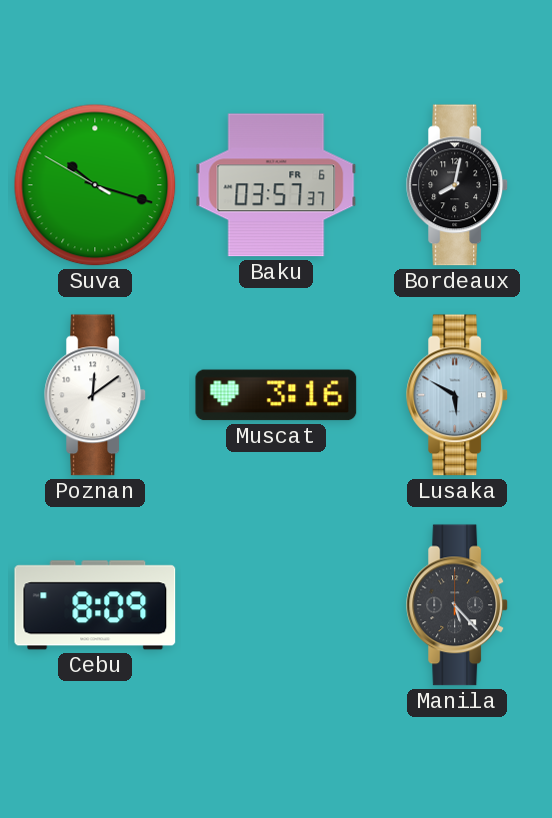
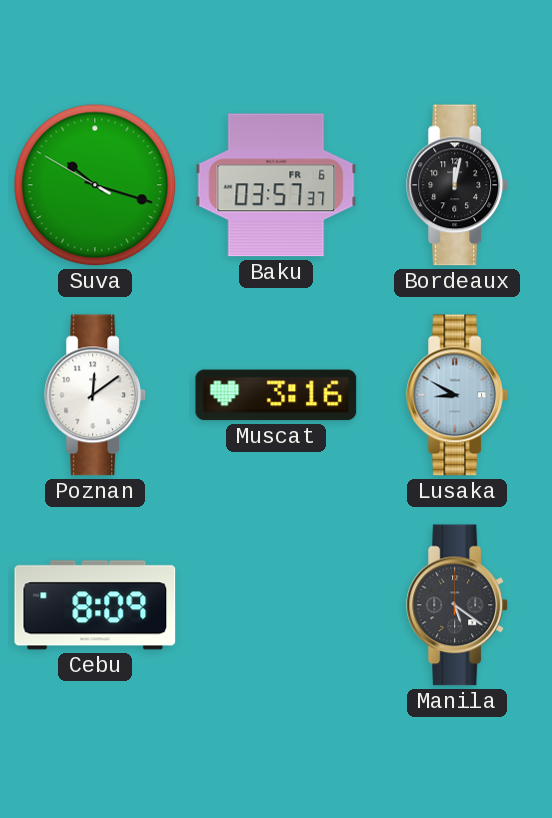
Bordeaux: 8:02 -> 12:02
Lusaka: 5:50 -> 8:50
Manila: 5:23 -> 5:21
